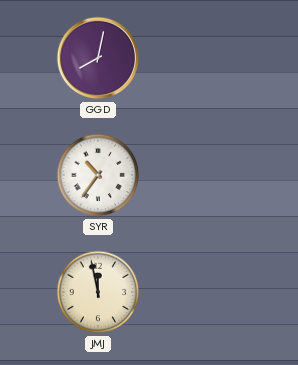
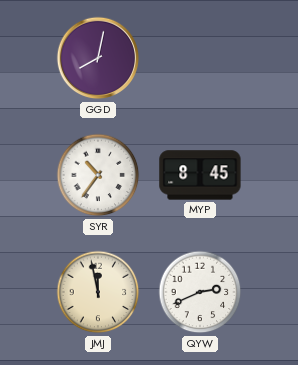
MYP: none -> 8:45
QYW: none -> 2:41
